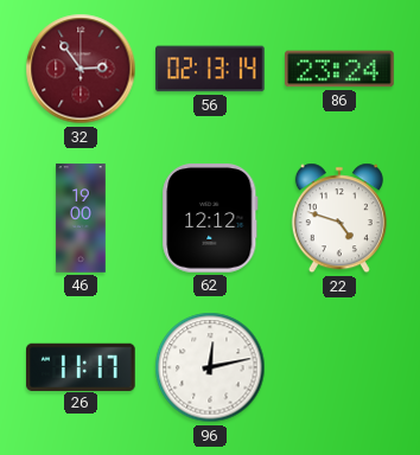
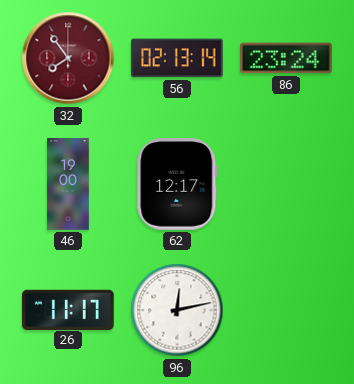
32: 2:54 -> 7:54
62: 12:12 -> 12:17
22: 4:48 -> none
